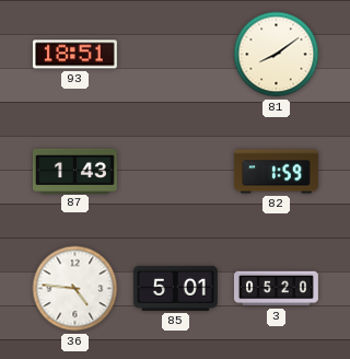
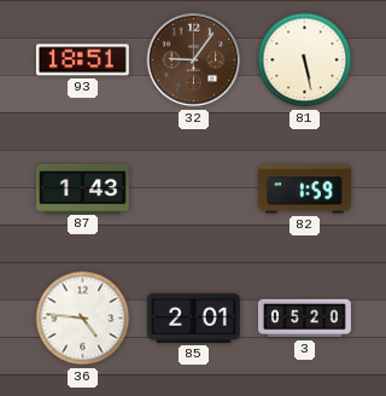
32: none -> 9:06
81: 8:09 -> 5:28
85: 5:01 -> 2:01
